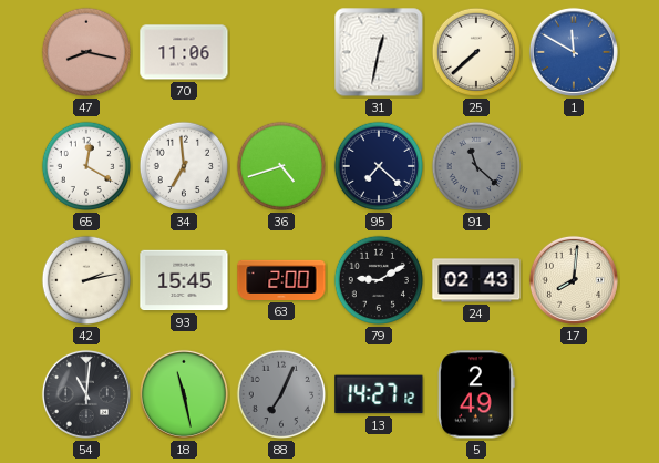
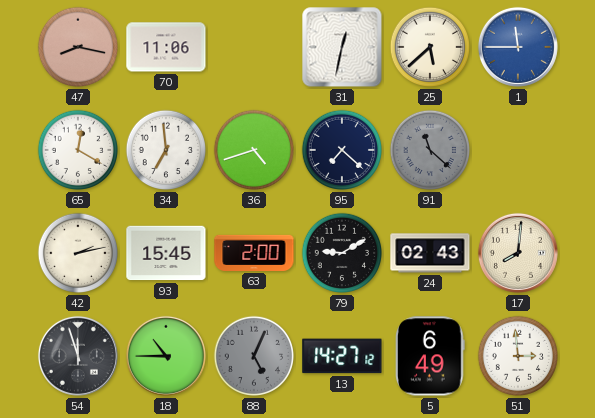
25: 7:38 -> 5:38
1: 11:50 -> 11:45
54: 11:01 -> 11:57
18: 11:28 -> 10:45
88: 7:04 -> 5:04
5: 2:49 -> 6:49
51: none -> 2:59
